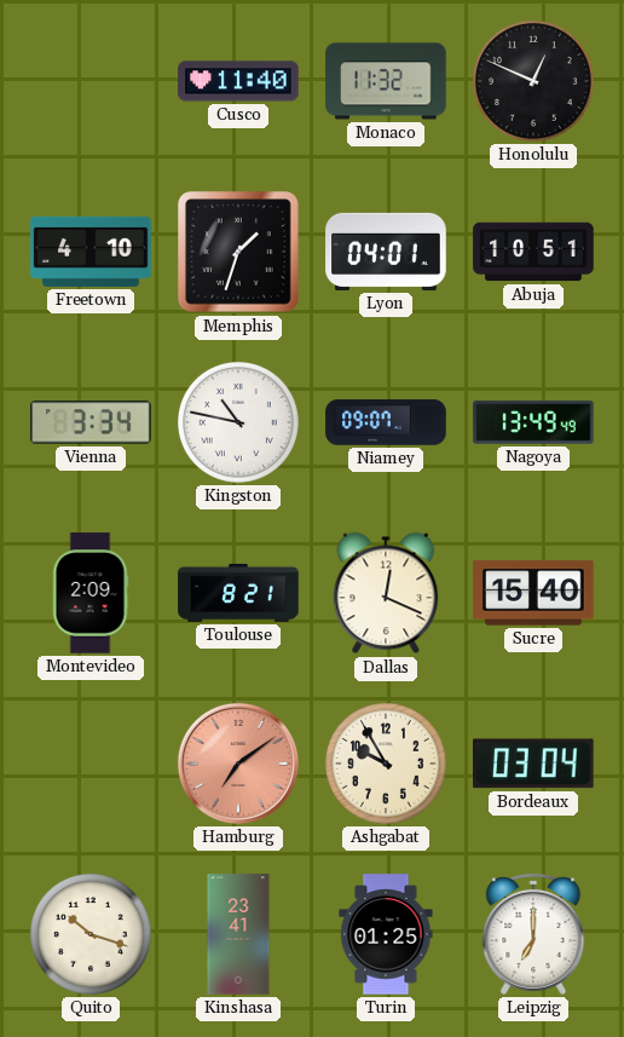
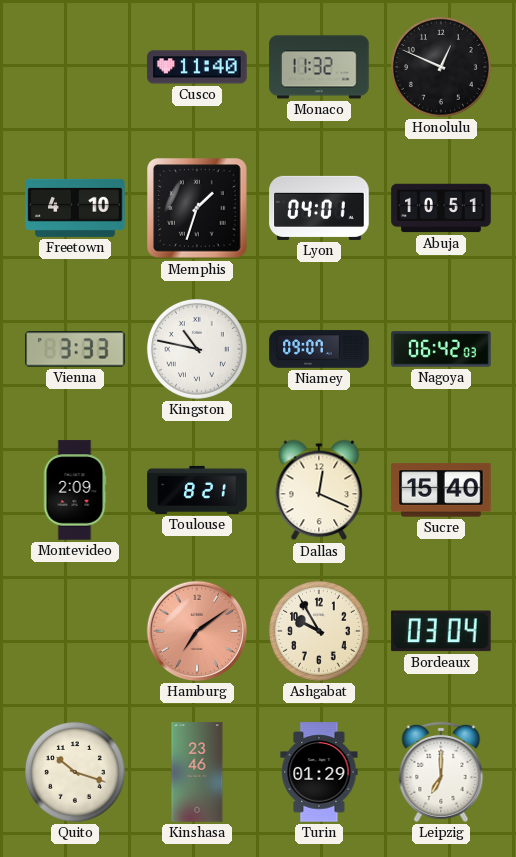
Vienna: 3:34 -> 3:33
Nagoya: 13:49 -> 06:42
Kinshasa: 23:41 -> 23:46
Turin: 01:25 -> 01:29
